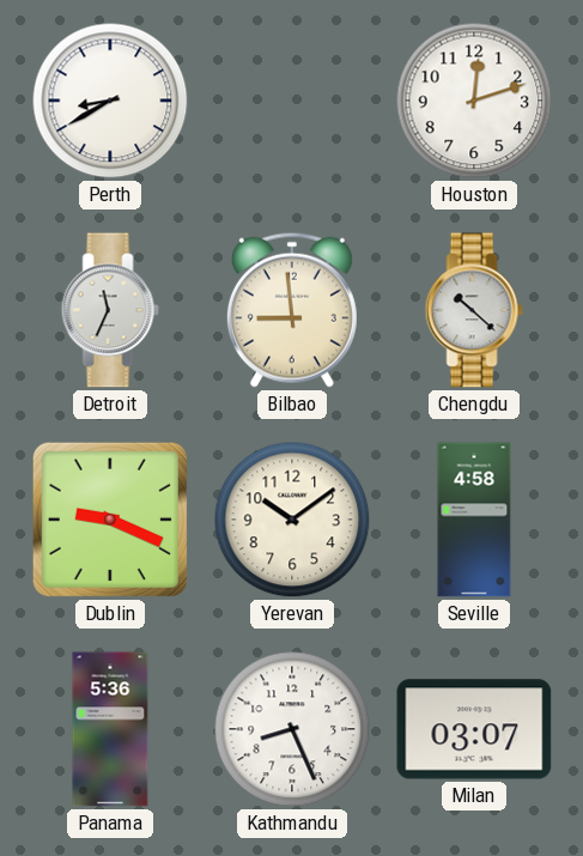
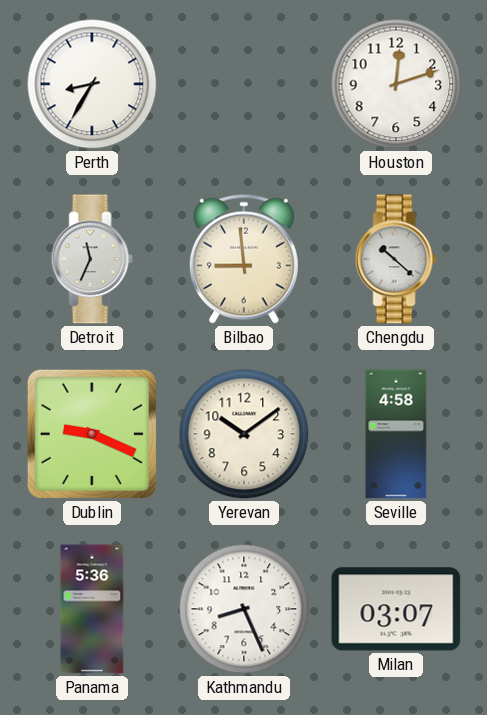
Perth: 8:40 -> 8:35
